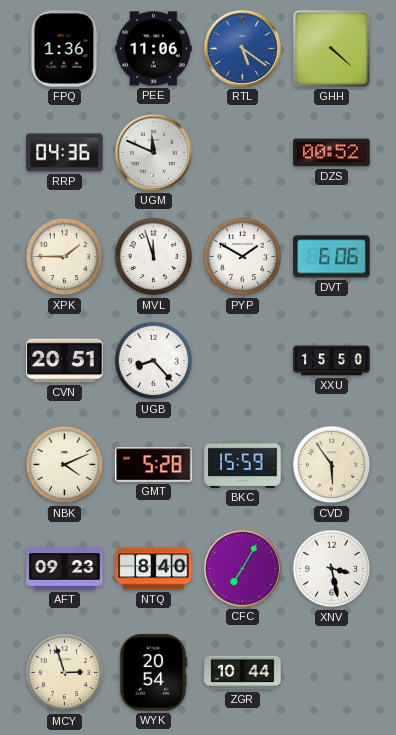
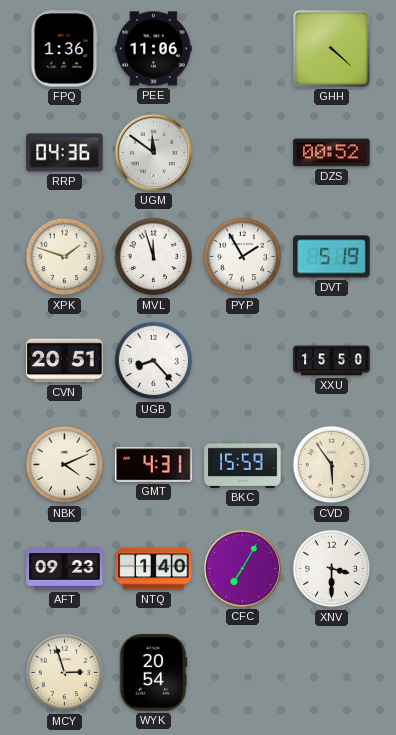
RTL: 5:21 -> none
UGM: 11:49 -> 11:51
XPK: 1:45 -> 1:48
PYP: 1:50 -> 1:55
DVT: 6:06 -> 5:19
GMT: 5:28 -> 4:31
NTQ: 8:40 -> 1:40
XNV: 3:28 -> 3:30
ZGR: 10:44 -> none
